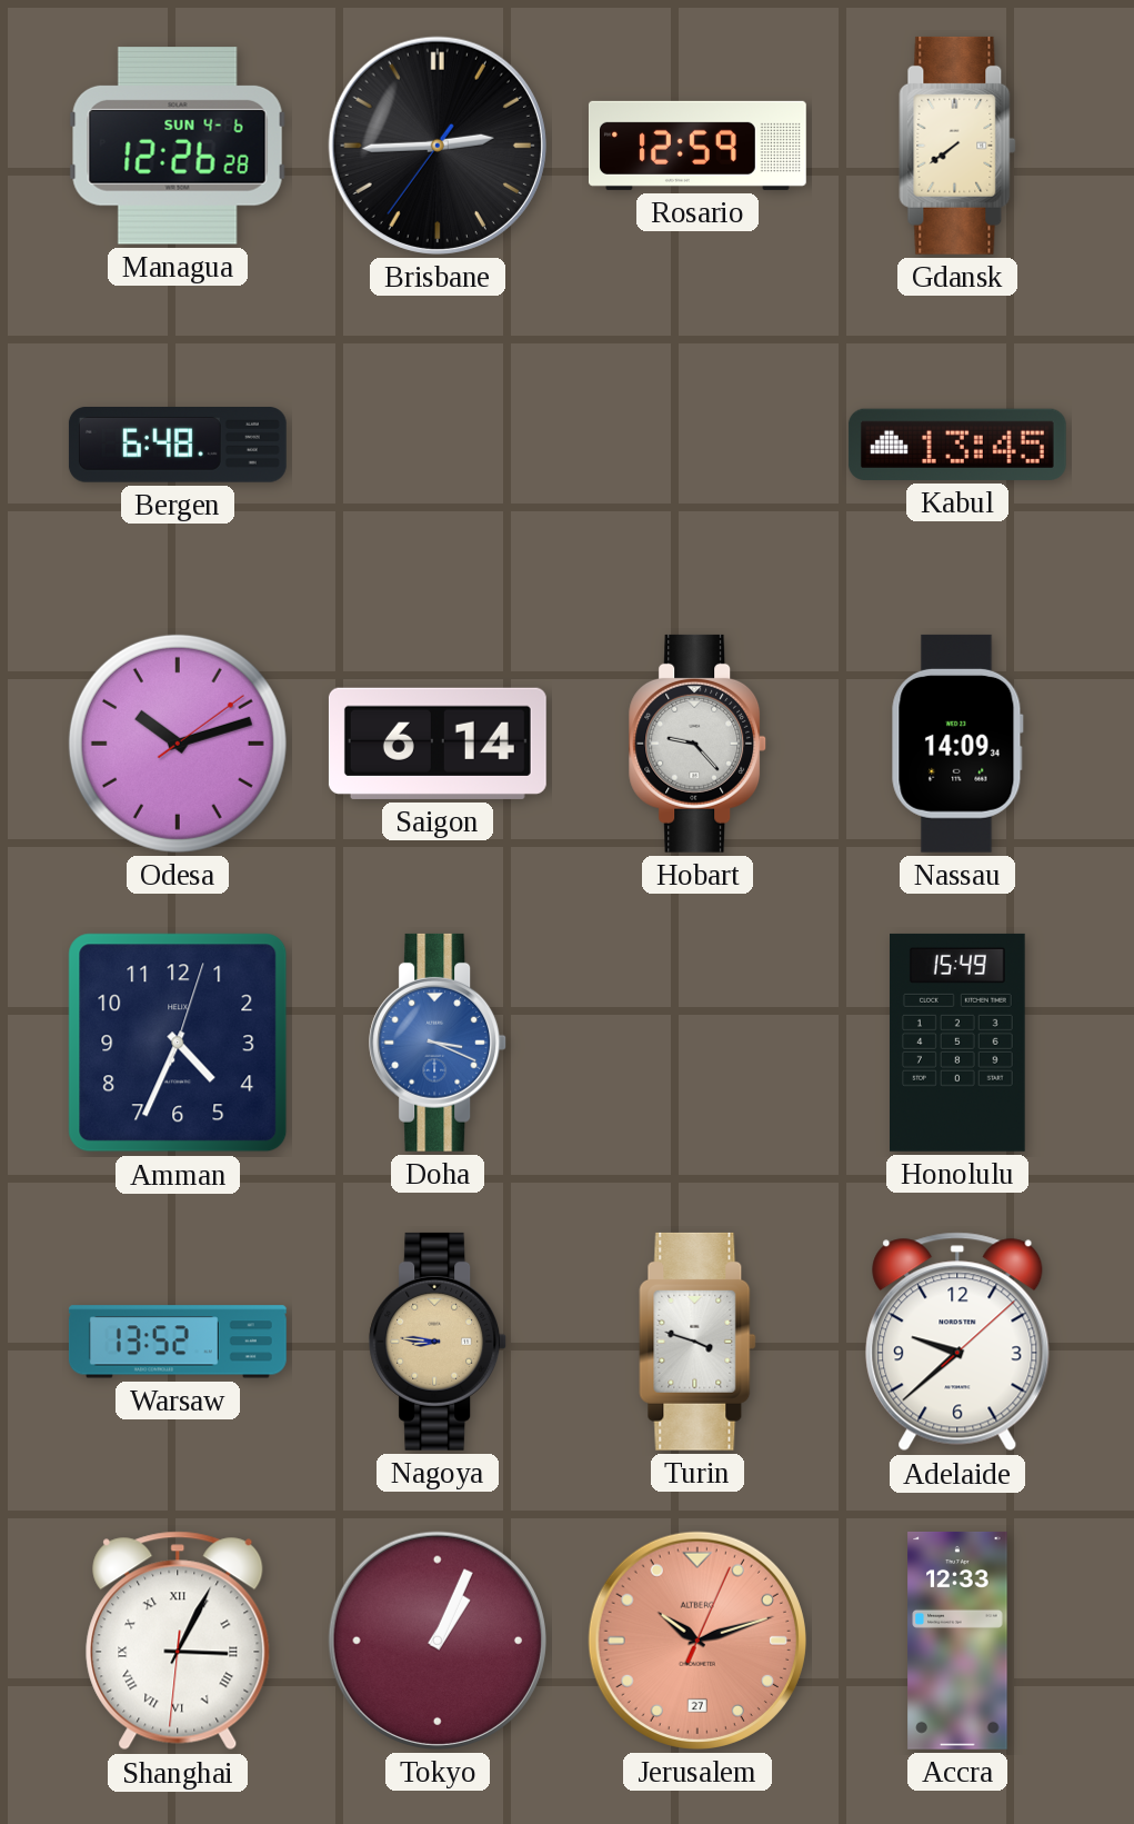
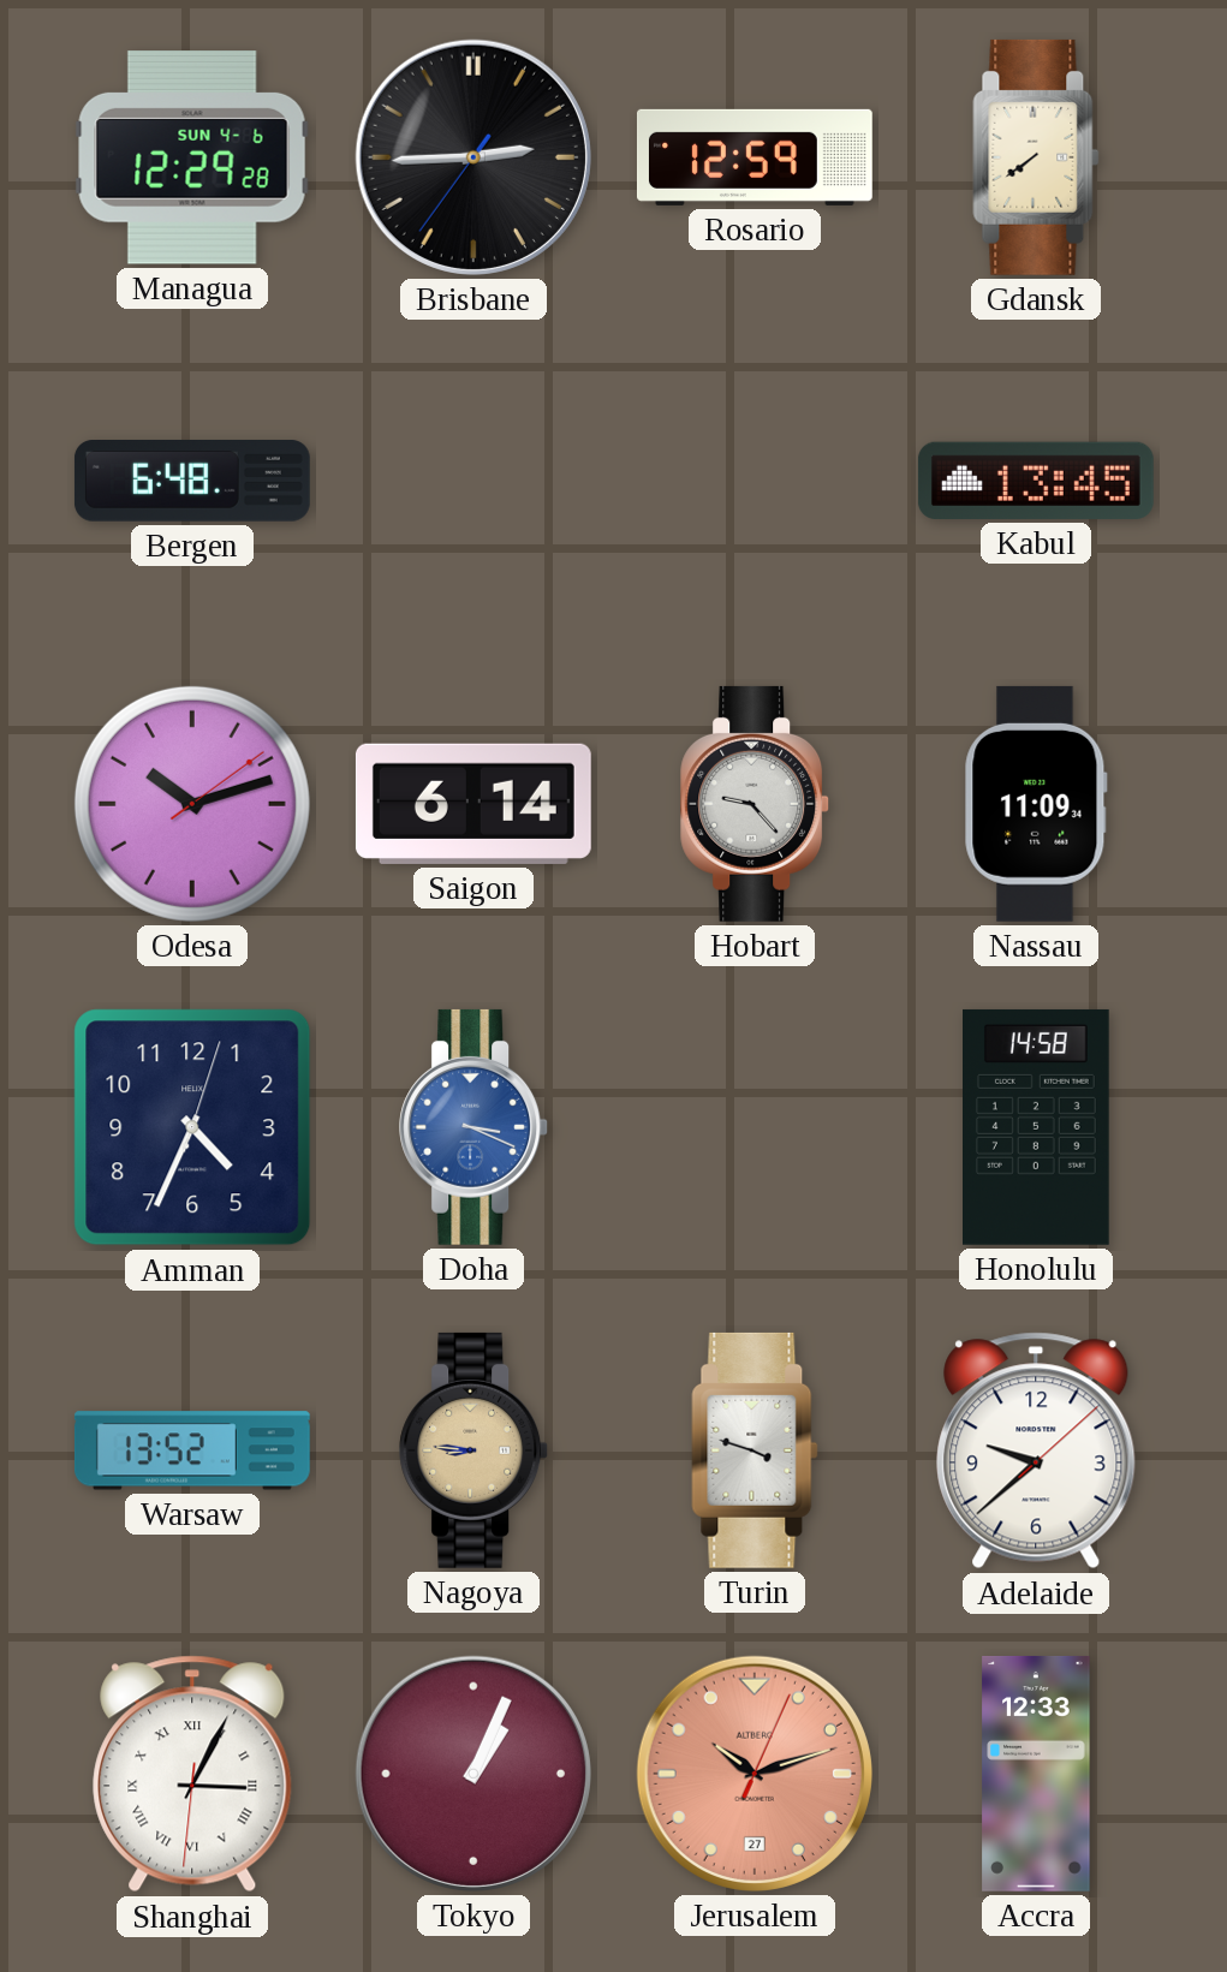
Managua: 12:26 -> 12:29
Nassau: 14:09 -> 11:09
Honolulu: 15:49 -> 14:58
